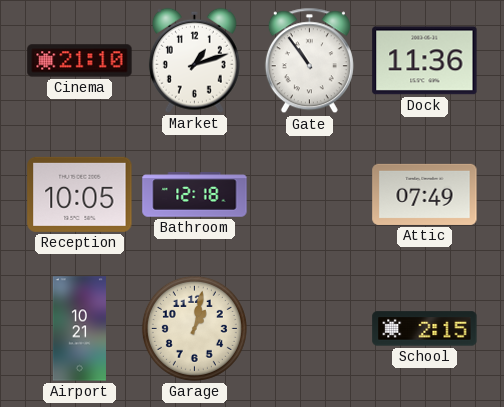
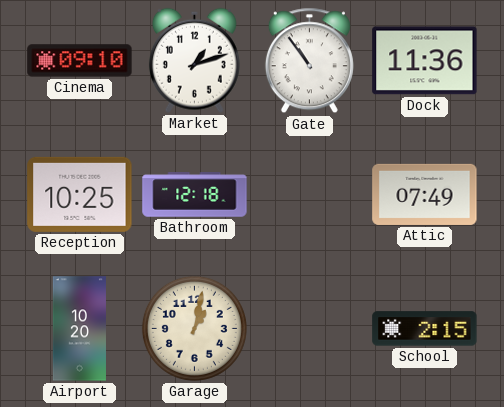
Cinema: 21:10 -> 09:10
Reception: 10:05 -> 10:25
Airport: 10:21 -> 10:20
